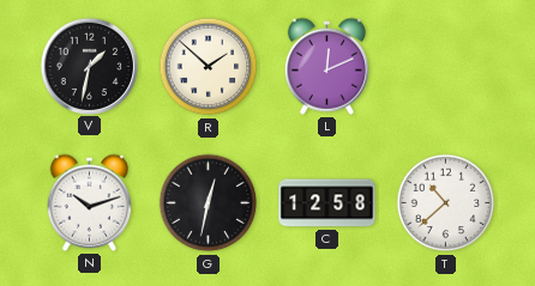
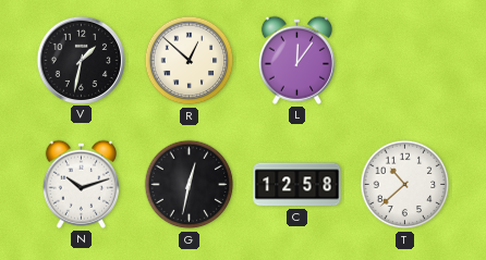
R: 1:52 -> 12:52
L: 12:11 -> 12:06
